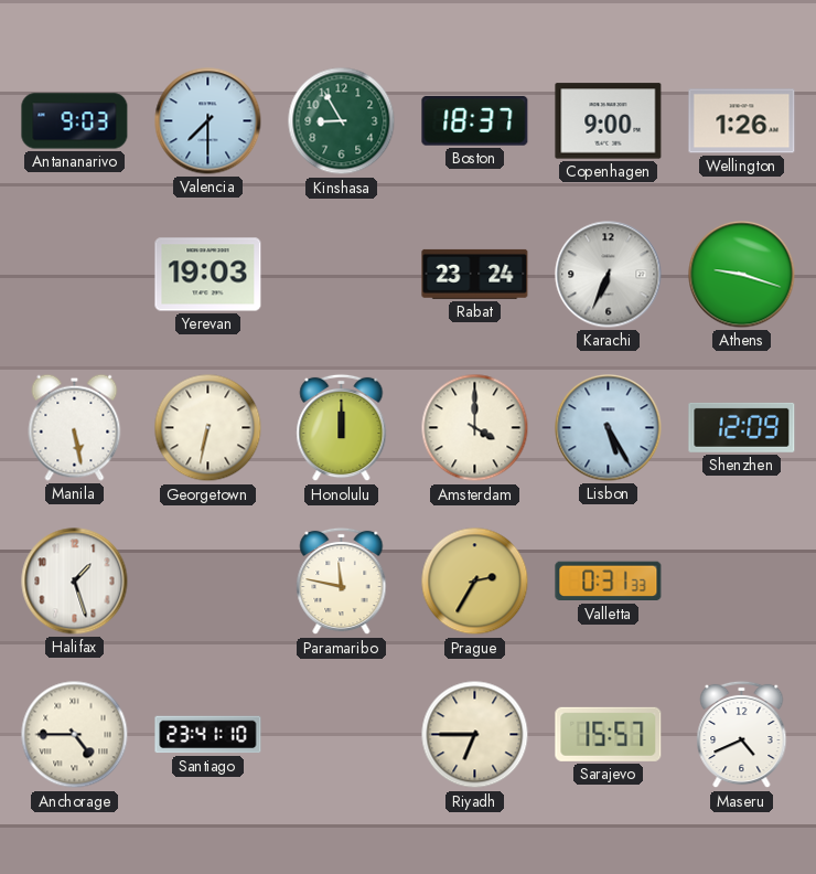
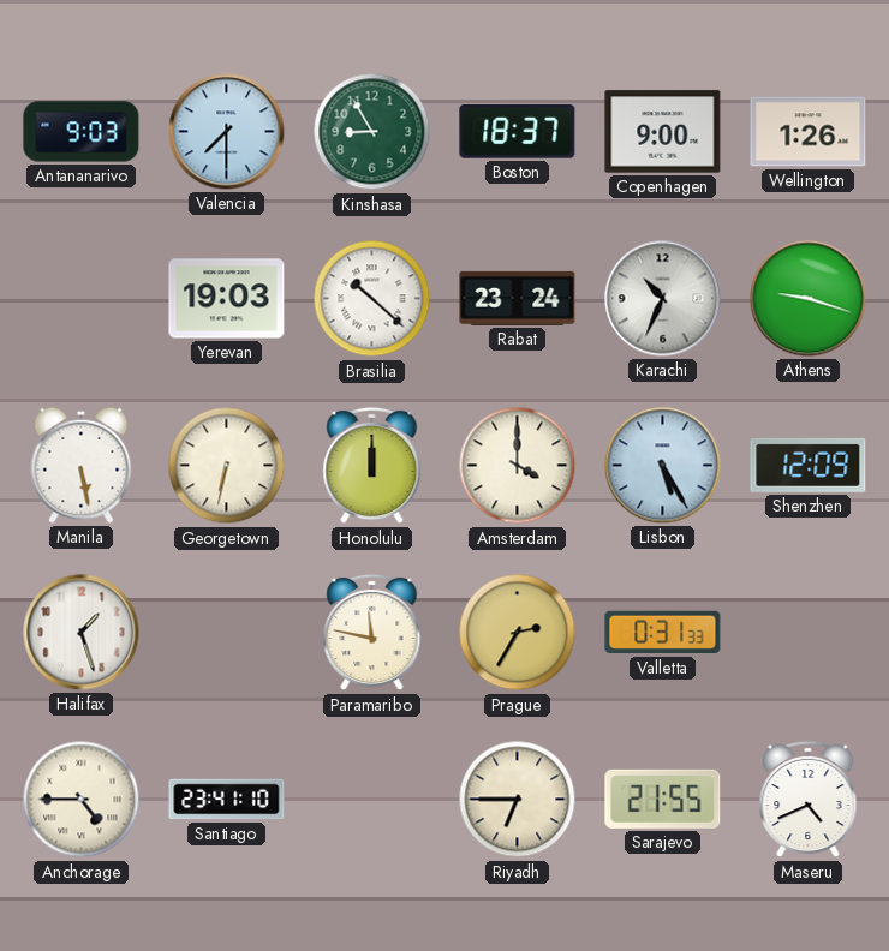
Brasilia: none -> 10:22
Karachi: 6:34 -> 10:34
Sarajevo: 15:57 -> 21:55
